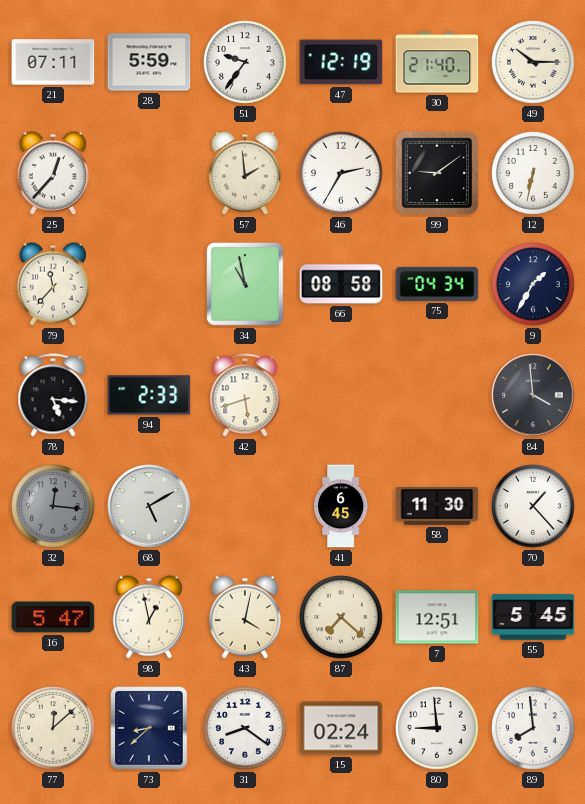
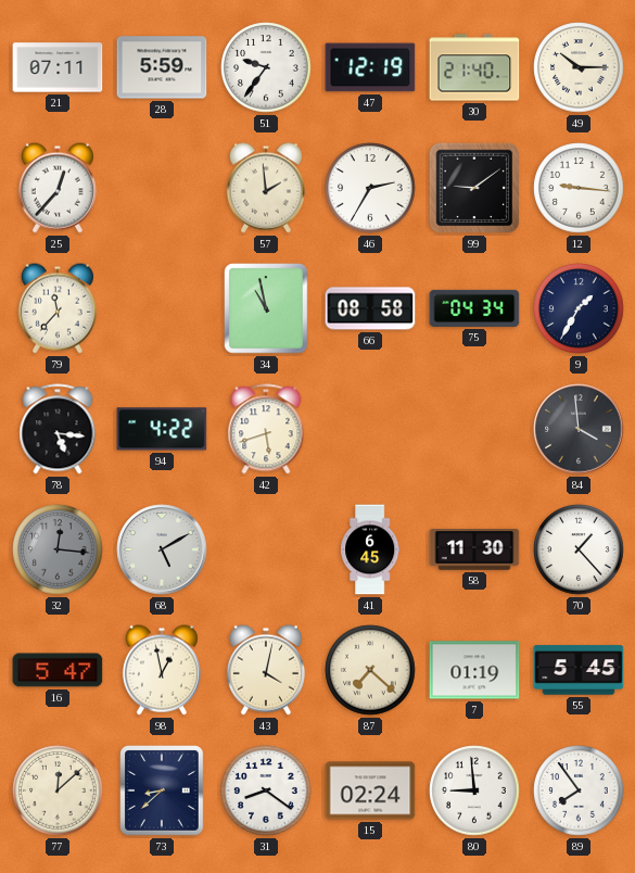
12: 6:32 -> 9:16
94: 2:33 -> 4:22
7: 12:51 -> 01:19
89: 7:59 -> 7:54
